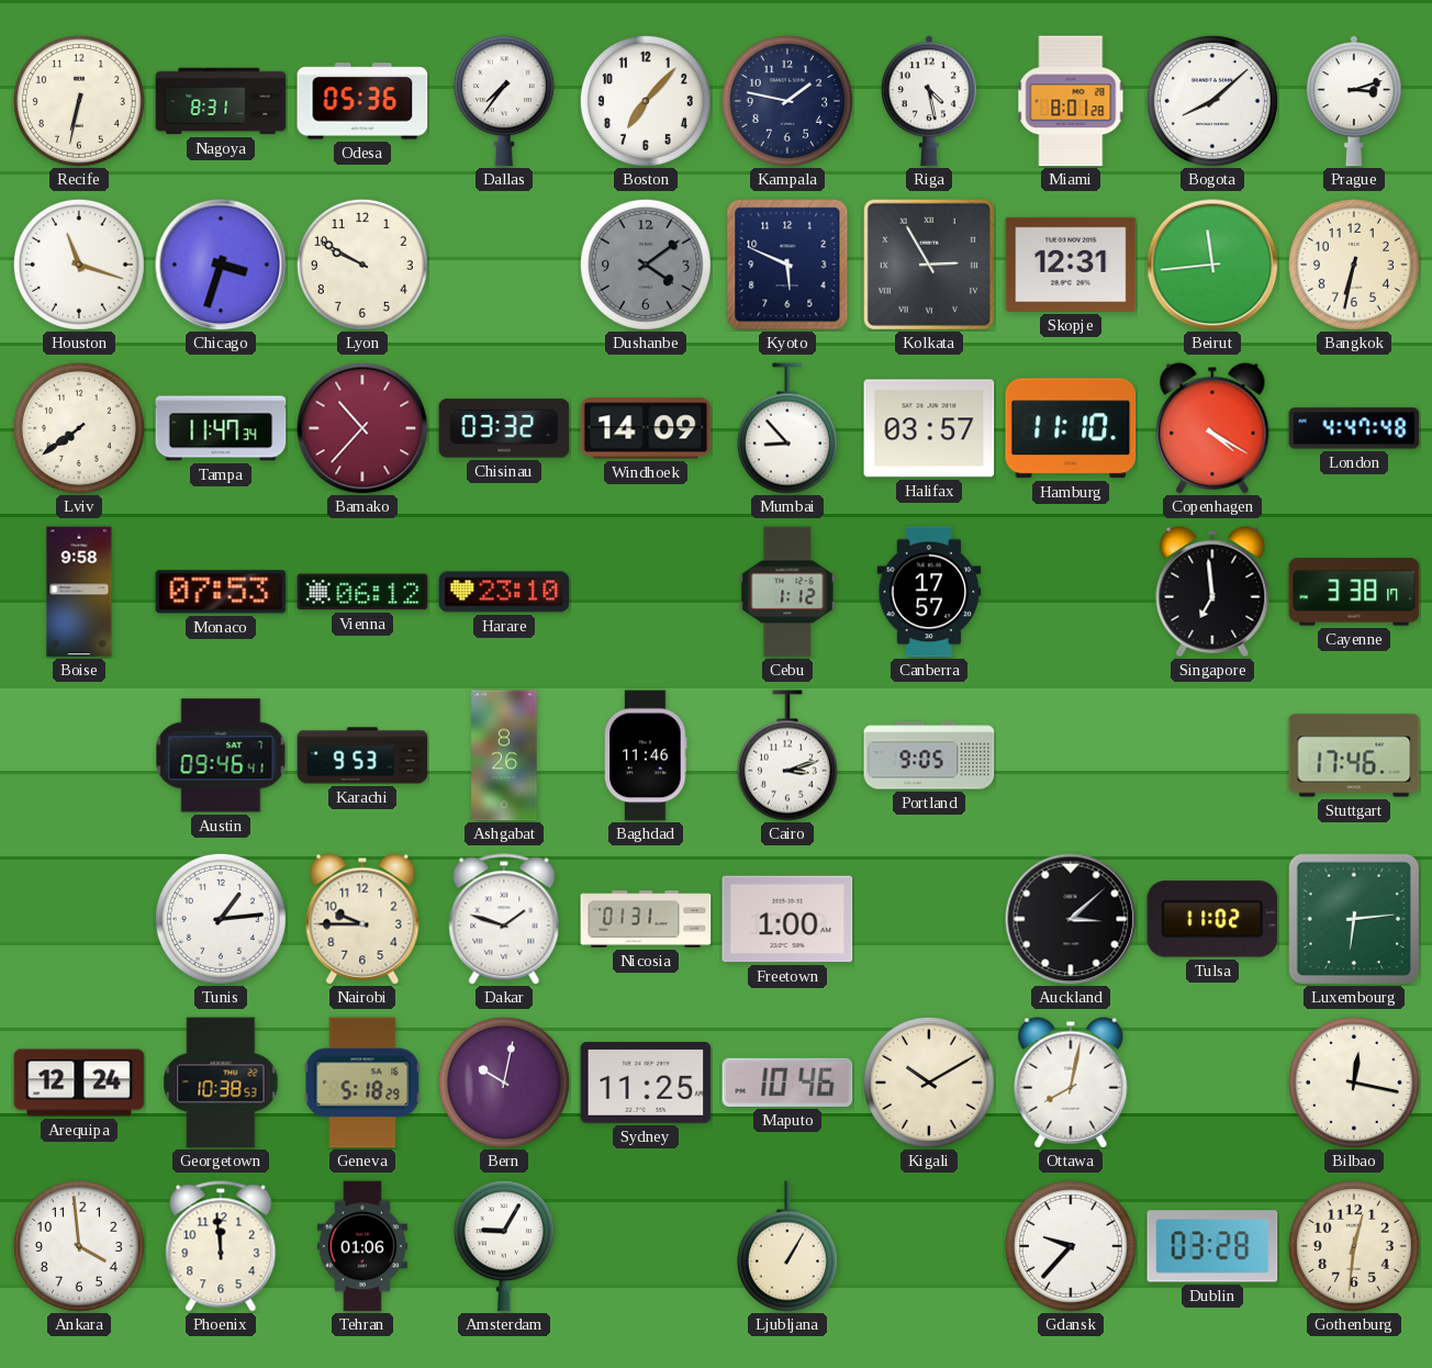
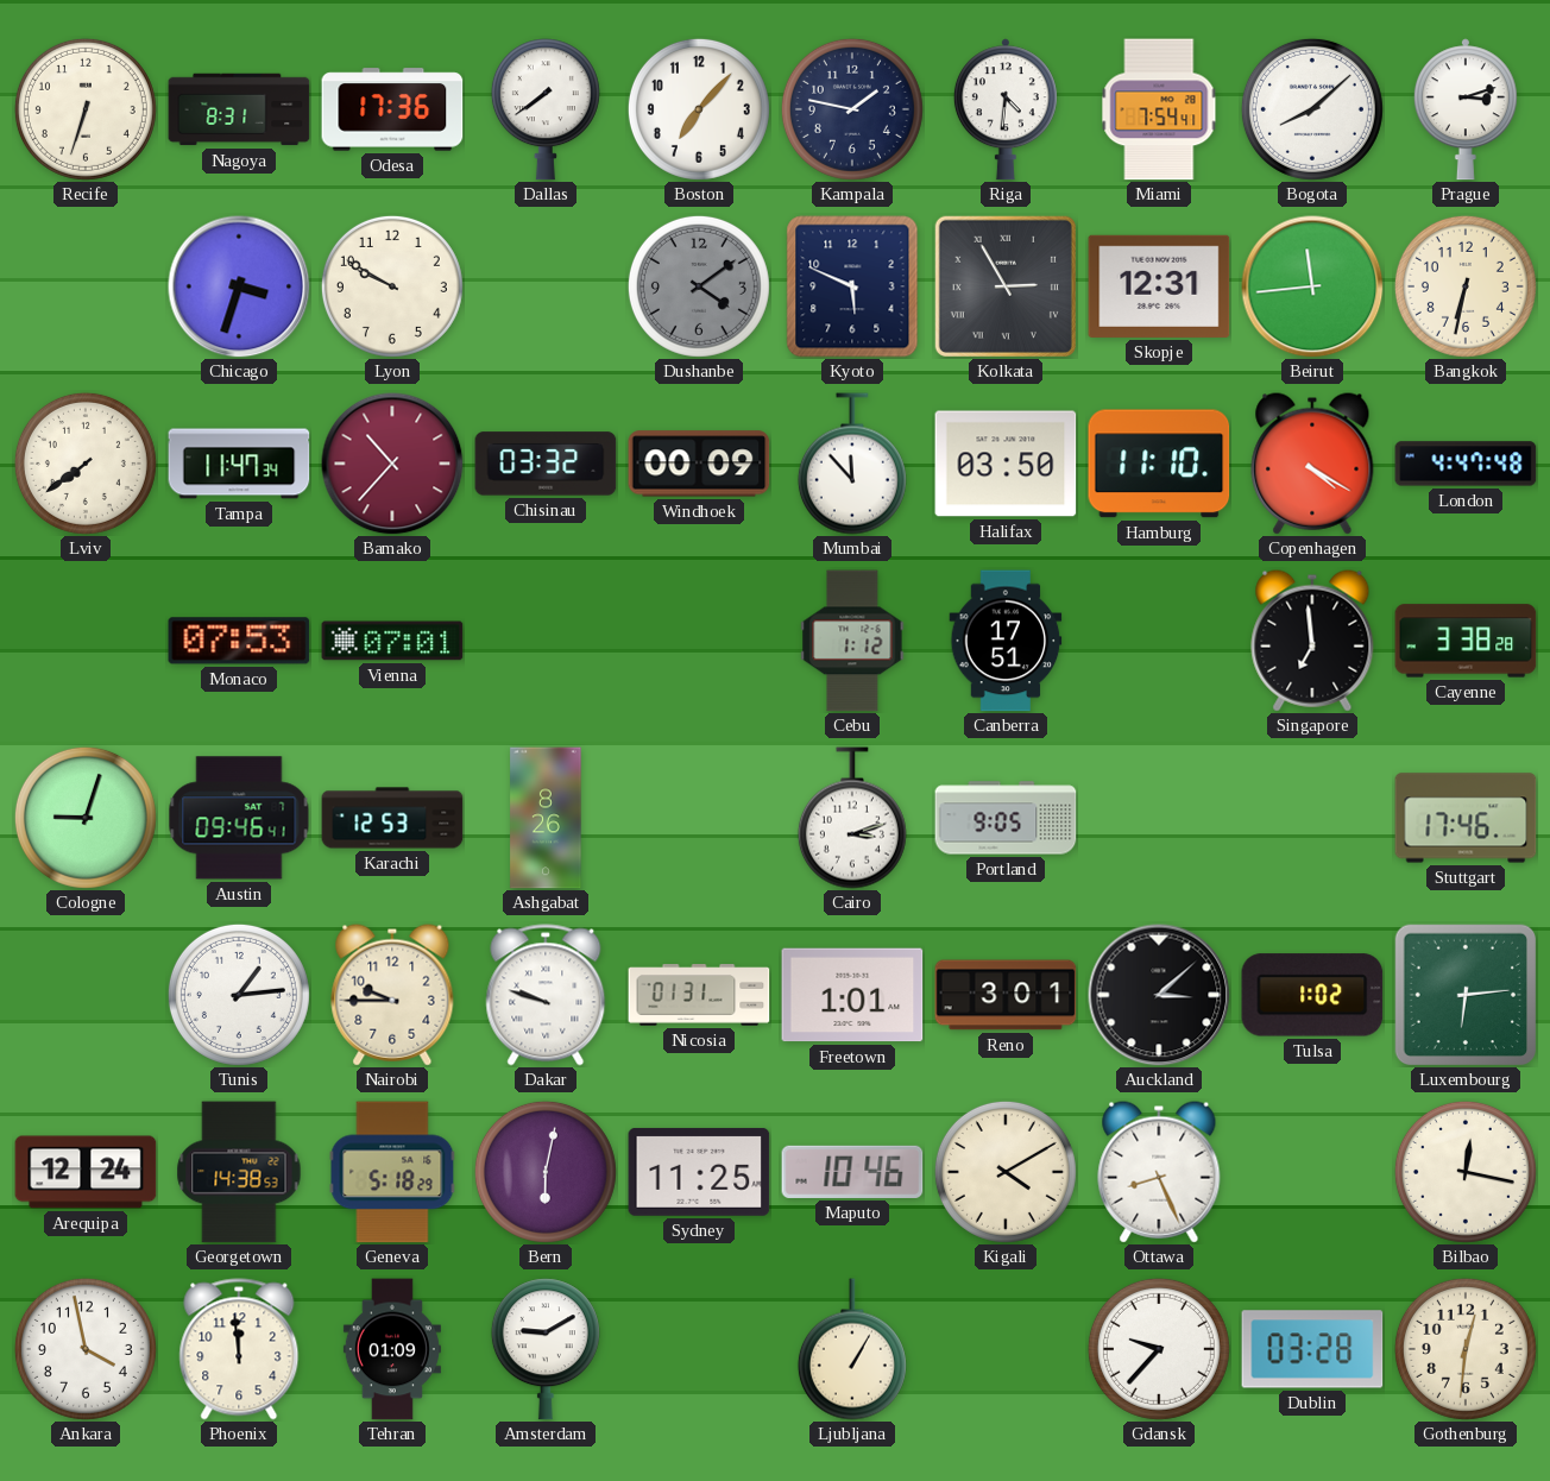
Recife: 6:32 -> 6:33
Odesa: 05:36 -> 17:36
Dallas: 7:36 -> 7:39
Riga: 4:28 -> 4:31
Miami: 8:01 -> 7:54
Houston: 11:18 -> none
Windhoek: 14:09 -> 00:09
Mumbai: 8:53 -> 11:53
Halifax: 03:57 -> 03:50
Boise: 9:58 -> none
Vienna: 06:12 -> 07:01
Harare: 23:10 -> none
Canberra: 17:57 -> 17:51
Cayenne: 3:38:17 -> 3:38:28
Cologne: none -> 9:03
Karachi: 9:53 -> 12:53
Baghdad: 11:46 -> none
Dakar: 1:48 -> 9:48
Freetown: 1:00 -> 1:01
Reno: none -> 3:01
Tulsa: 11:02 -> 1:02
Georgetown: 10:38 -> 14:38
Bern: 10:02 -> 6:02
Kigali: 10:10 -> 4:10
Ottawa: 8:02 -> 8:26
Ankara: 3:59 -> 3:58
Tehran: 01:06 -> 01:09
Amsterdam: 9:05 -> 9:10
